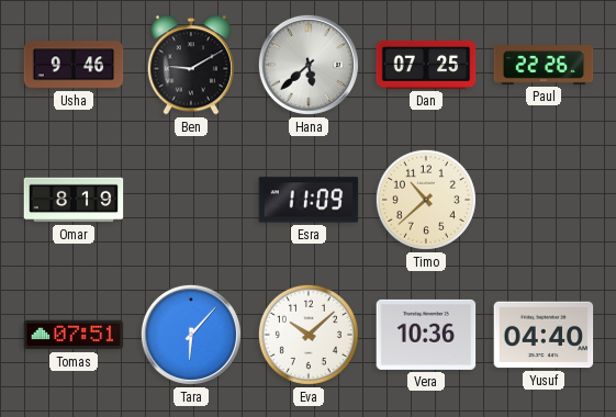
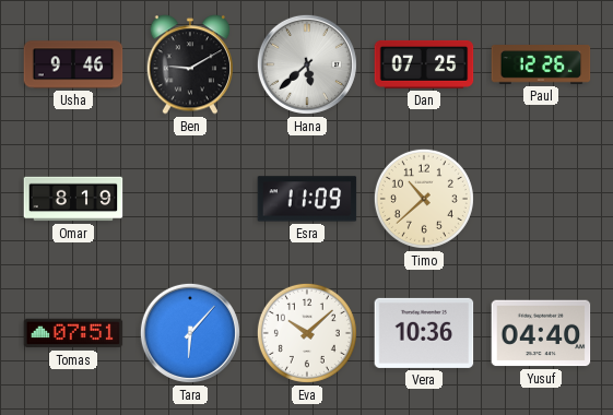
Paul: 22:26 -> 12:26
